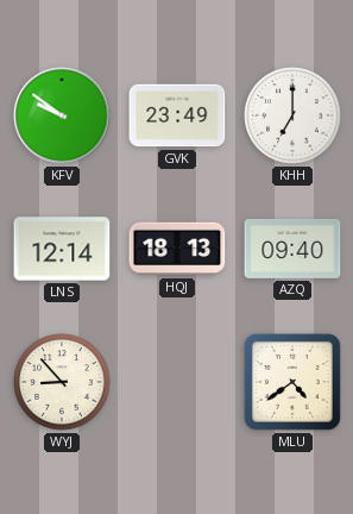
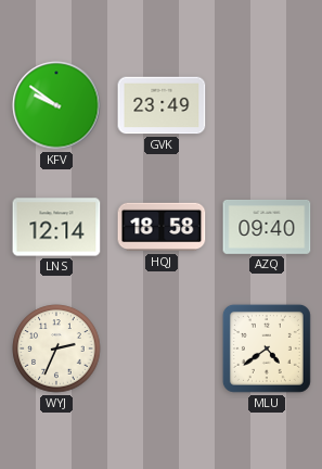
KHH: 7:00 -> none
HQJ: 18:13 -> 18:58
WYJ: 8:53 -> 2:34
